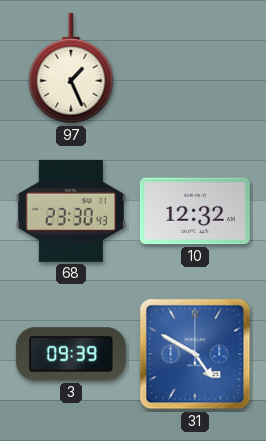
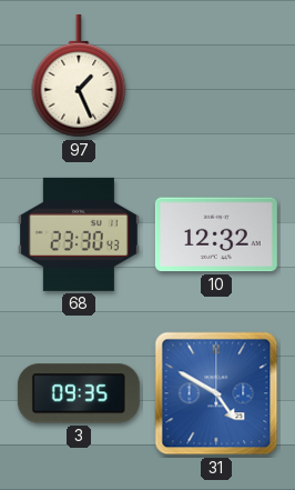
3: 09:39 -> 09:35
